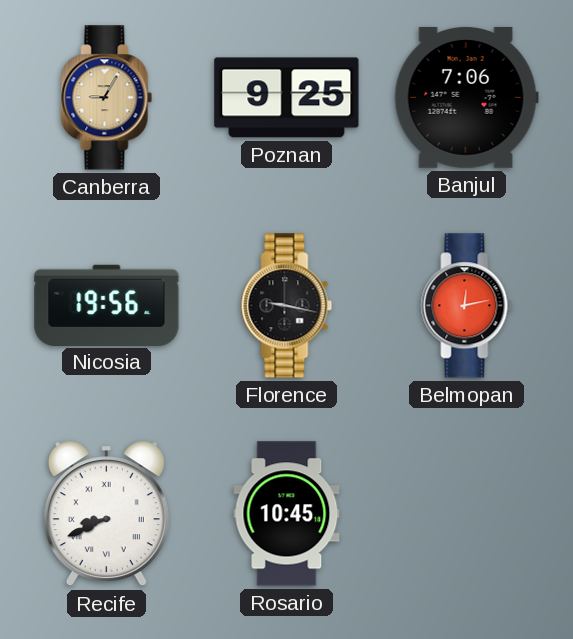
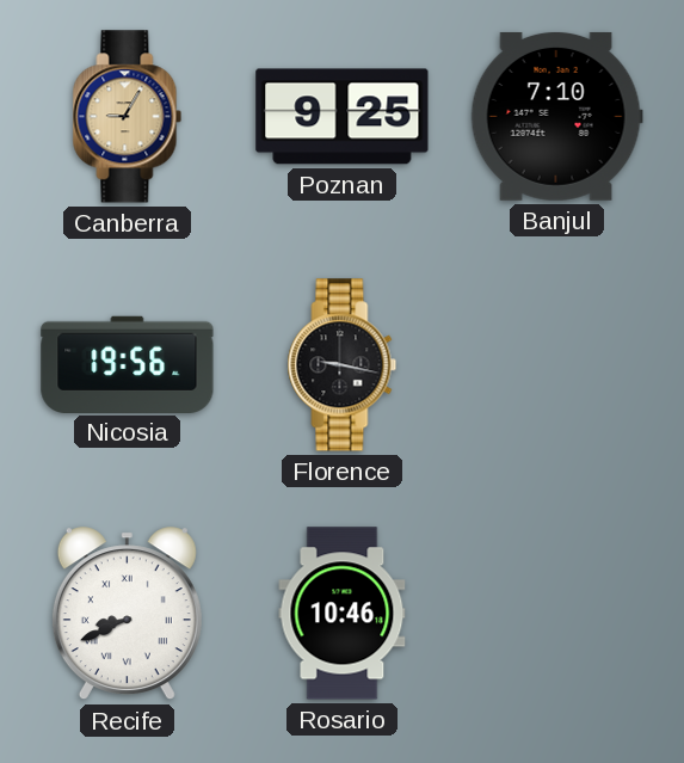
Banjul: 7:06 -> 7:10
Belmopan: 12:13 -> none
Rosario: 10:45 -> 10:46
